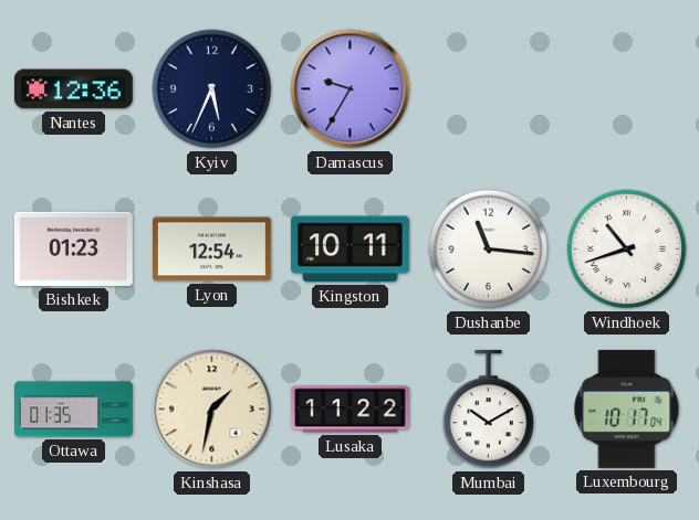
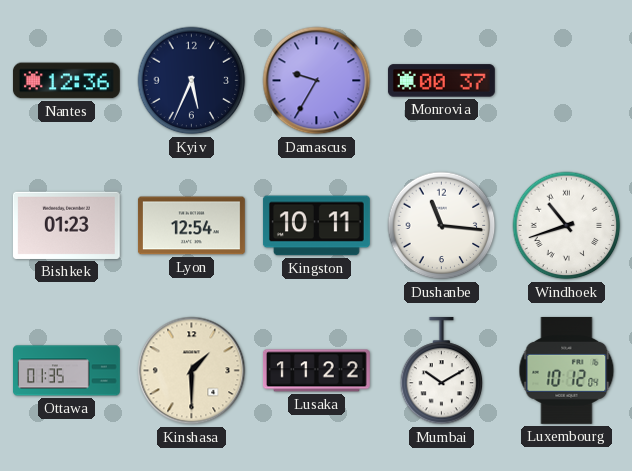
Monrovia: none -> 00:37
Kinshasa: 1:32 -> 1:30
Luxembourg: 10:17 -> 10:12
